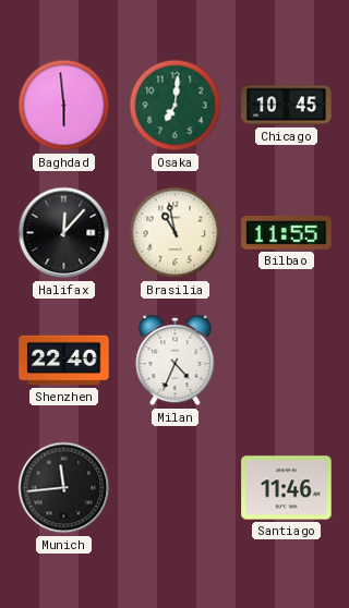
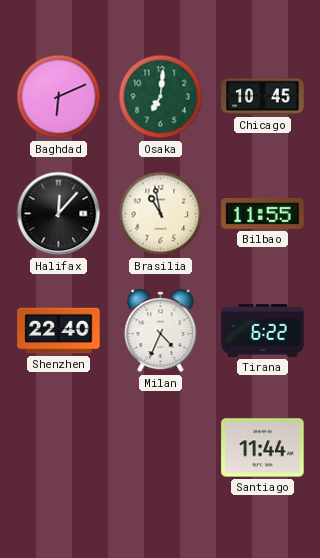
Baghdad: 5:59 -> 6:11
Tirana: none -> 6:22
Munich: 11:44 -> none
Santiago: 11:46 -> 11:44
